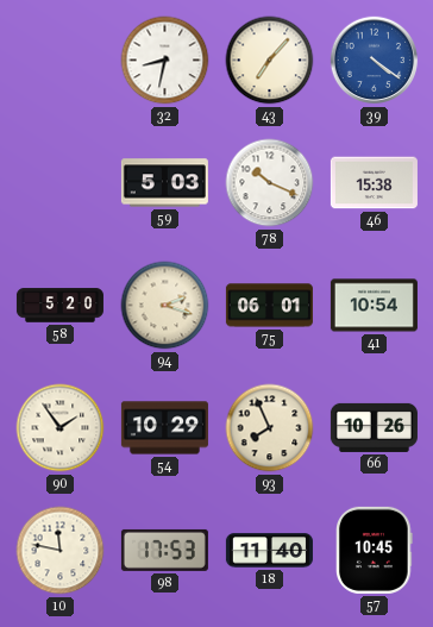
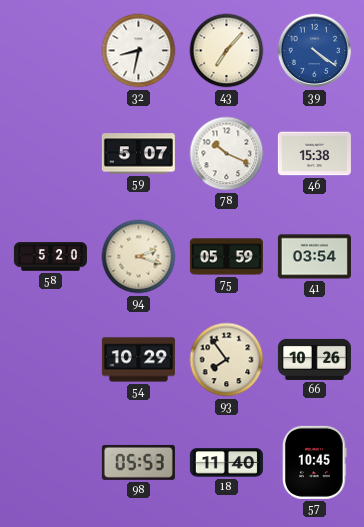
59: 5:03 -> 5:07
75: 06:01 -> 05:59
41: 10:54 -> 03:54
90: 1:54 -> none
93: 7:56 -> 7:54
10: 11:47 -> none
98: 17:53 -> 05:53
